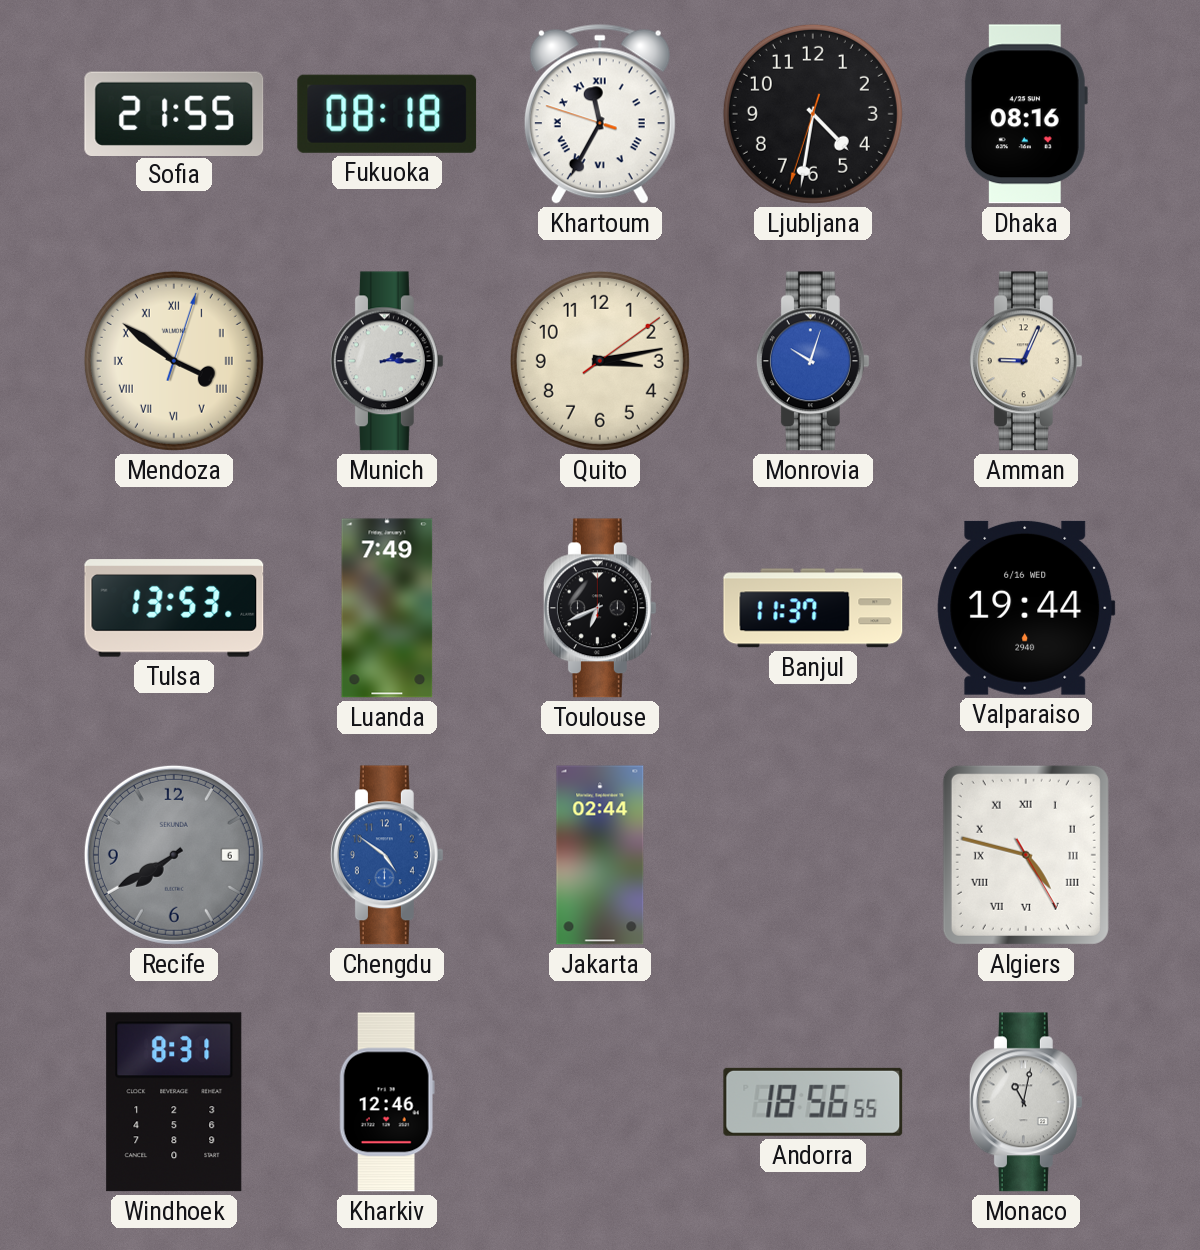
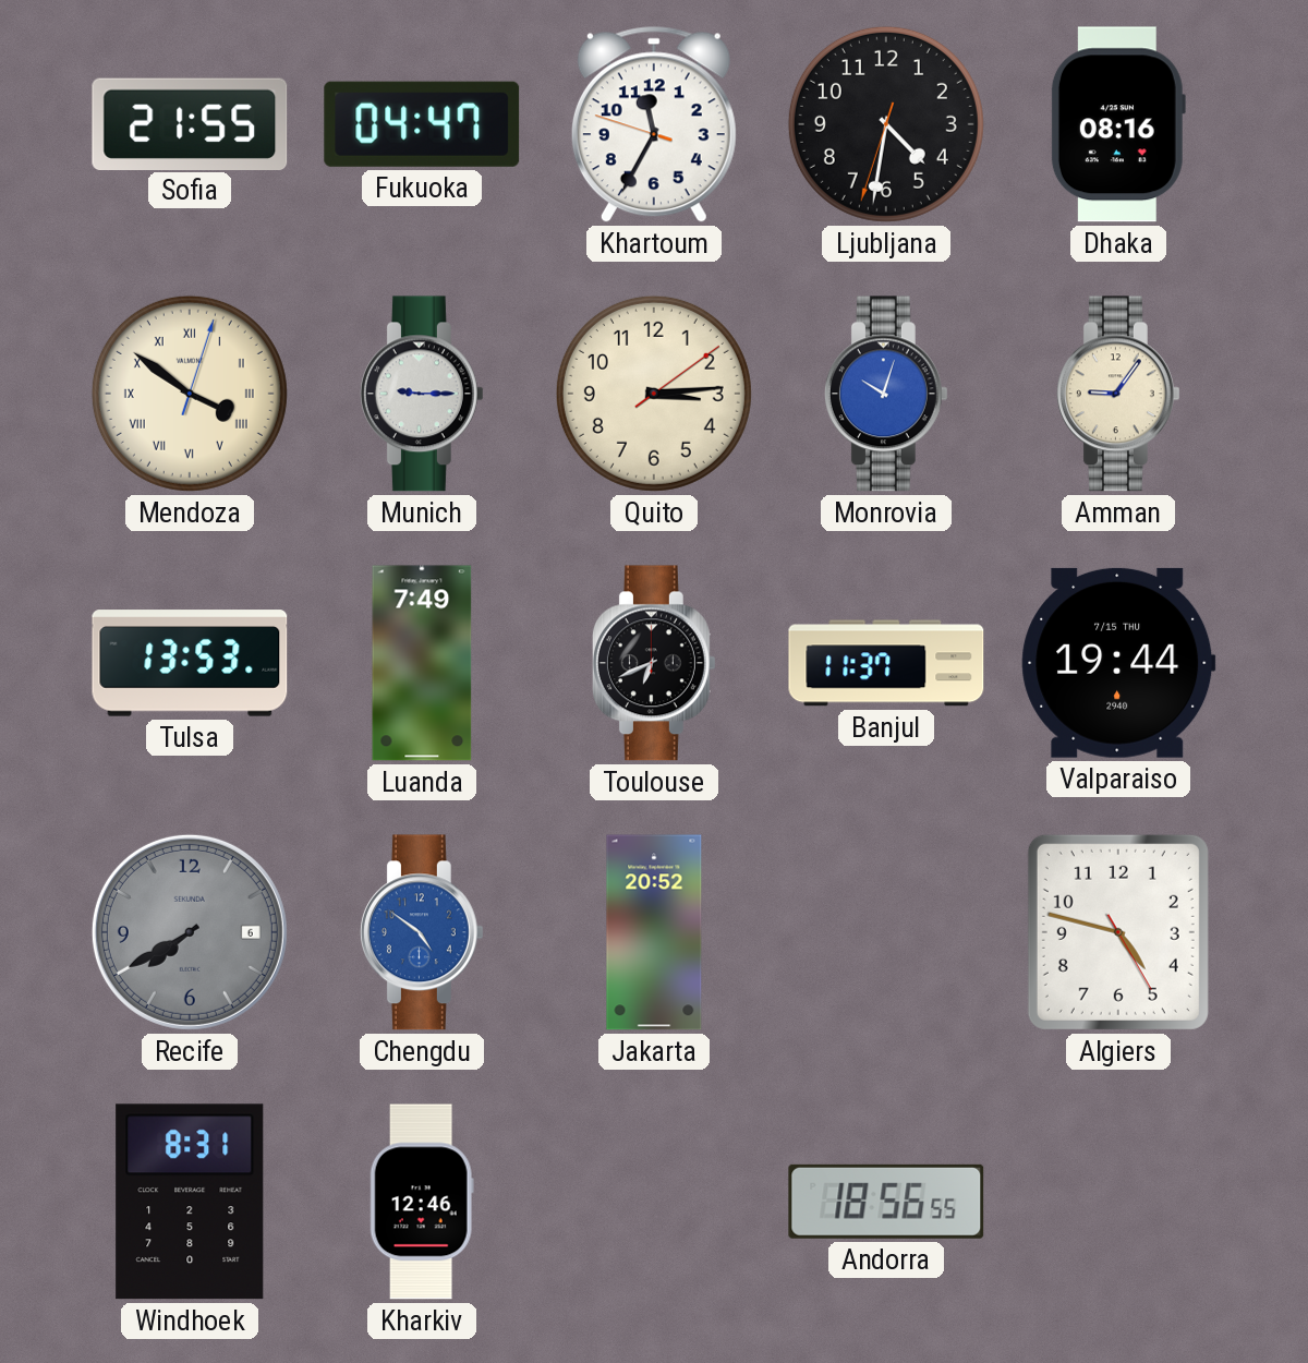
Fukuoka: 08:18 -> 04:47
Khartoum numerals: Roman -> Arabic
Munich: 2:15 -> 9:15
Quito: 3:13 -> 3:14
Amman: 9:04 -> 9:06
Valparaiso date: 6/16 WED -> 7/15 THU
Jakarta: 02:44 -> 20:52
Algiers numerals: Roman -> Arabic
Monaco: 11:02 -> none
